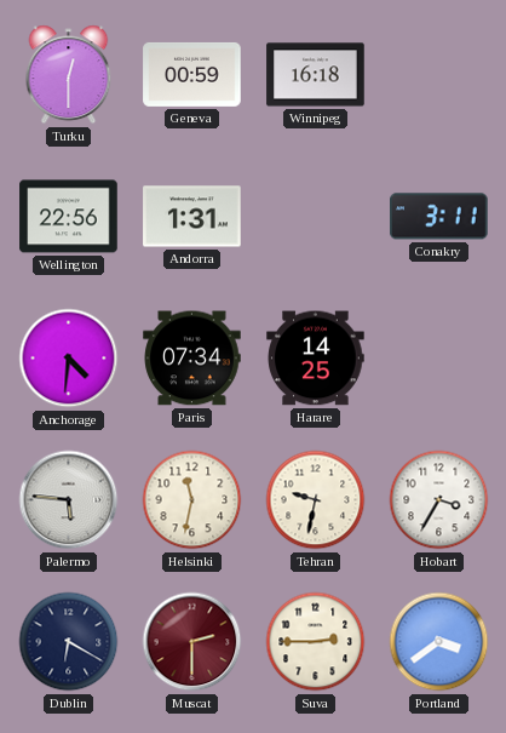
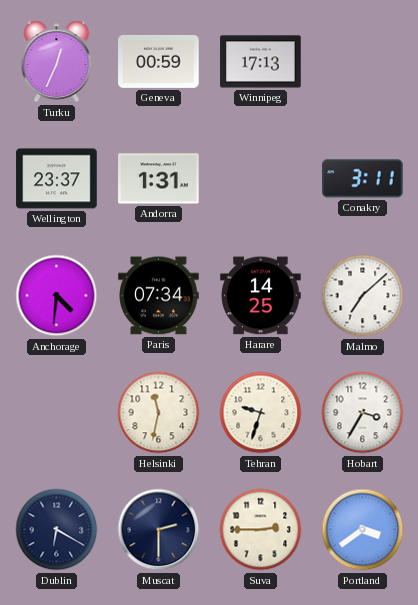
Turku: 12:30 -> 12:34
Winnipeg: 16:18 -> 17:13
Wellington: 22:56 -> 23:37
Malmo: none -> 7:08
Palermo: 5:46 -> none
Tehran: 9:32 -> 9:33
Muscat dial: burgundy -> navy
